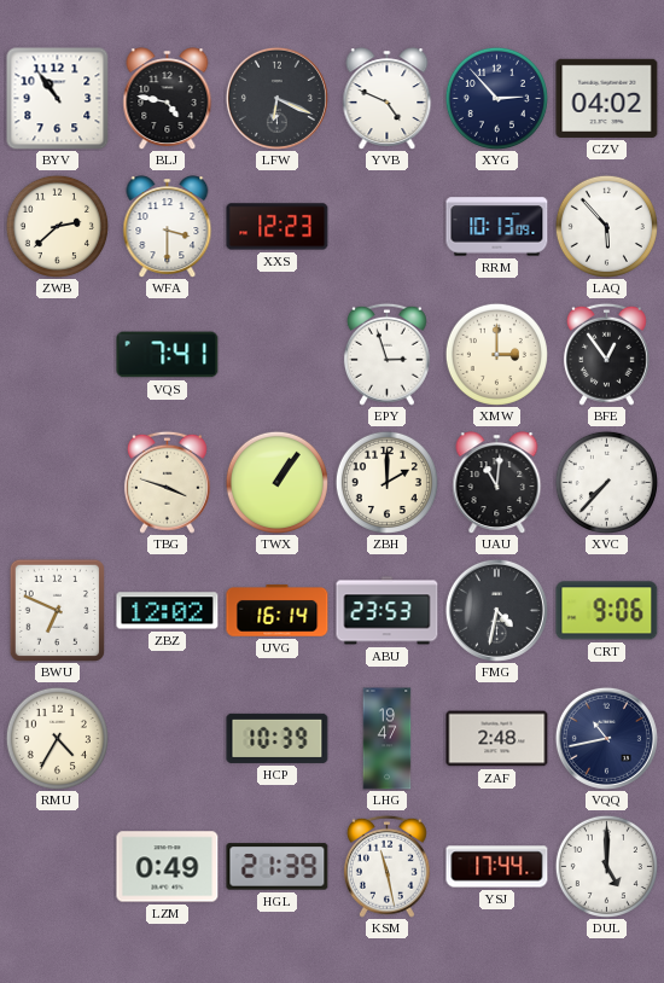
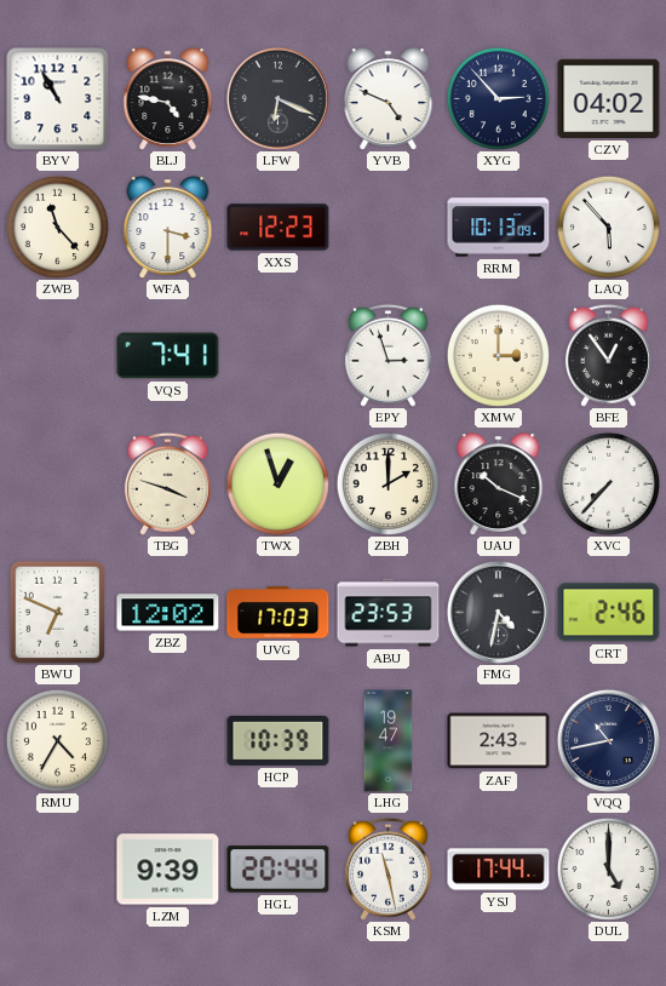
BYV: 10:54 -> 10:55
ZWB: 2:38 -> 11:23
TWX: 1:06 -> 12:57
UAU: 11:01 -> 10:19
UVG: 16:14 -> 17:03
CRT: 9:06 -> 2:46
ZAF: 2:48 -> 2:43
LZM: 0:49 -> 9:39
HGL: 21:39 -> 20:44
